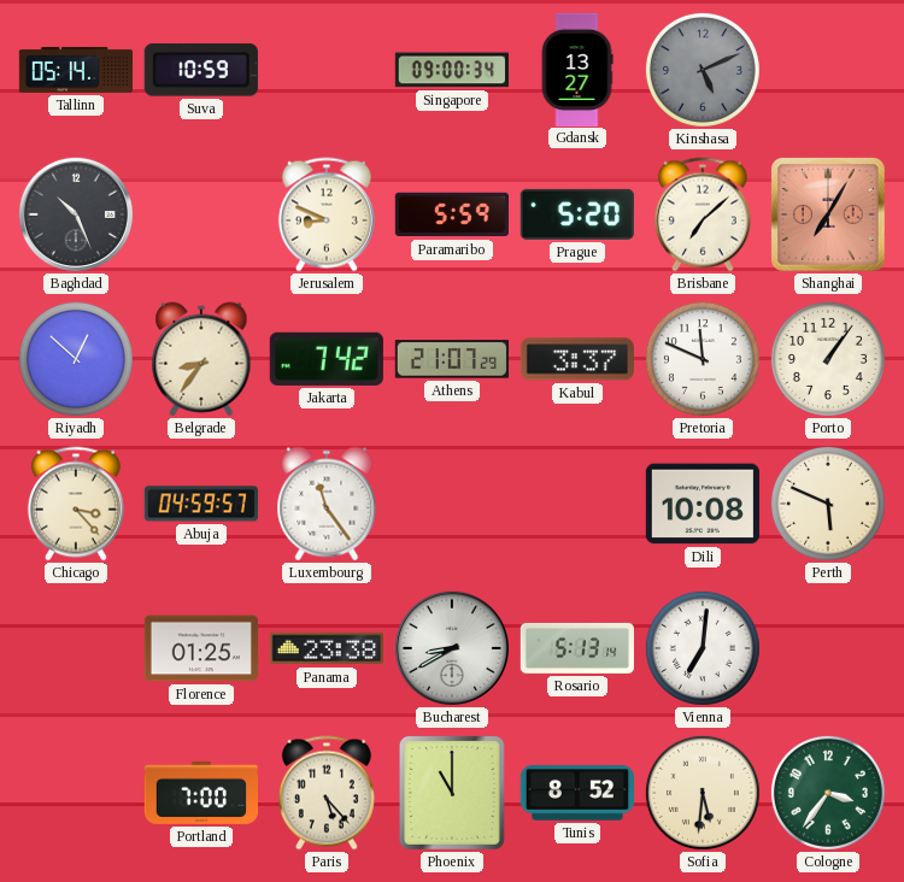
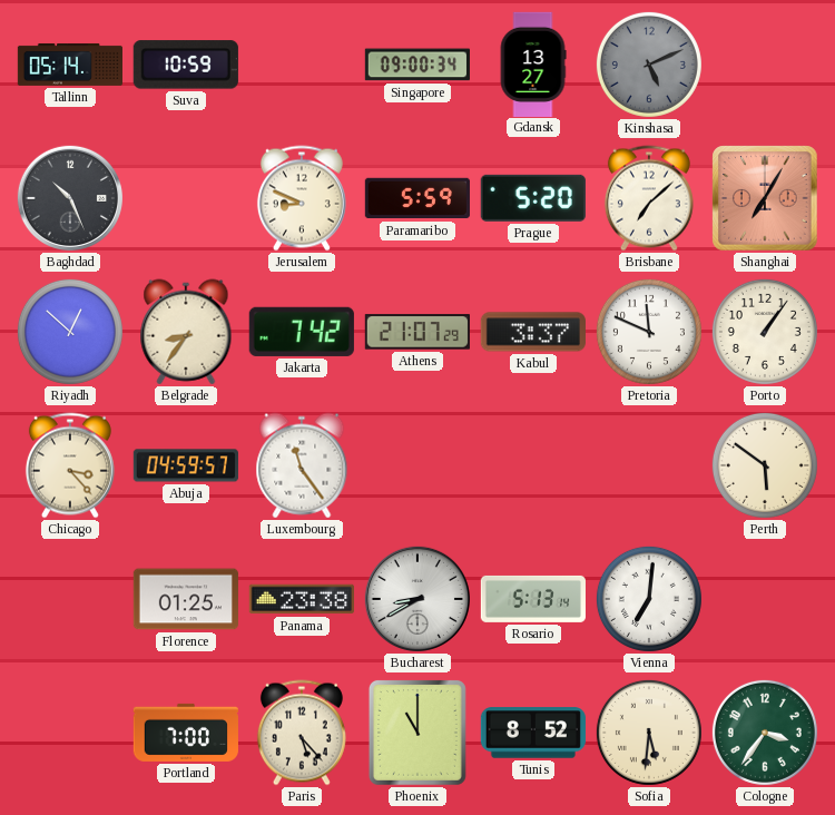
Dili: 10:08 -> none
Perth: 5:49 -> 5:51
